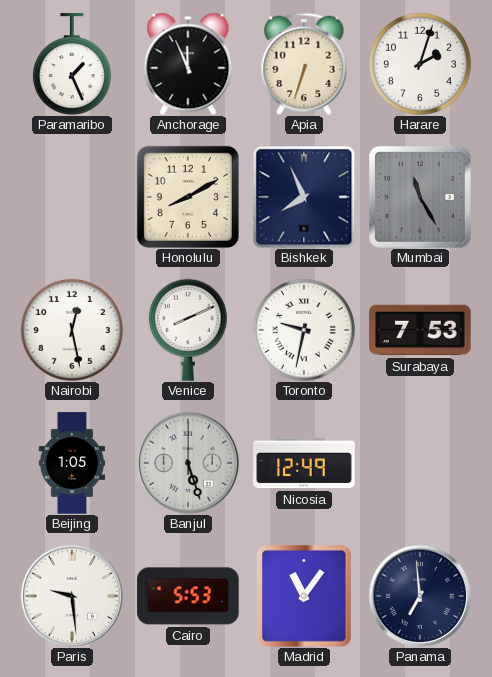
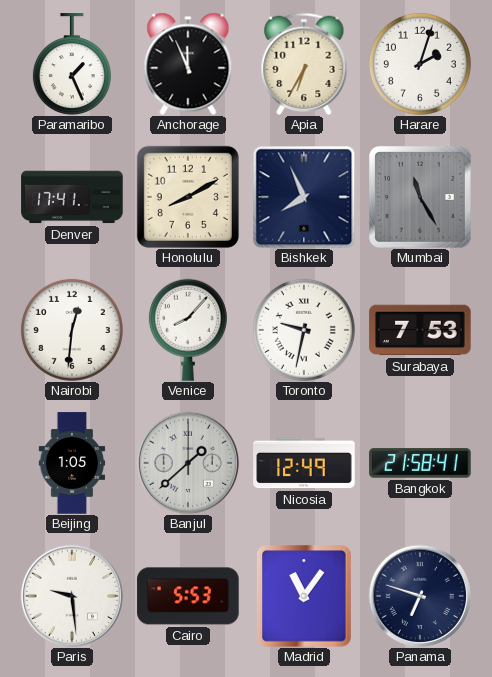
Apia: 6:33 -> 6:35
Denver: none -> 17:41
Nairobi: 12:28 -> 12:31
Venice: 8:11 -> 8:07
Banjul: 5:27 -> 1:38
Bangkok: none -> 21:58
Panama: 6:59 -> 6:48
